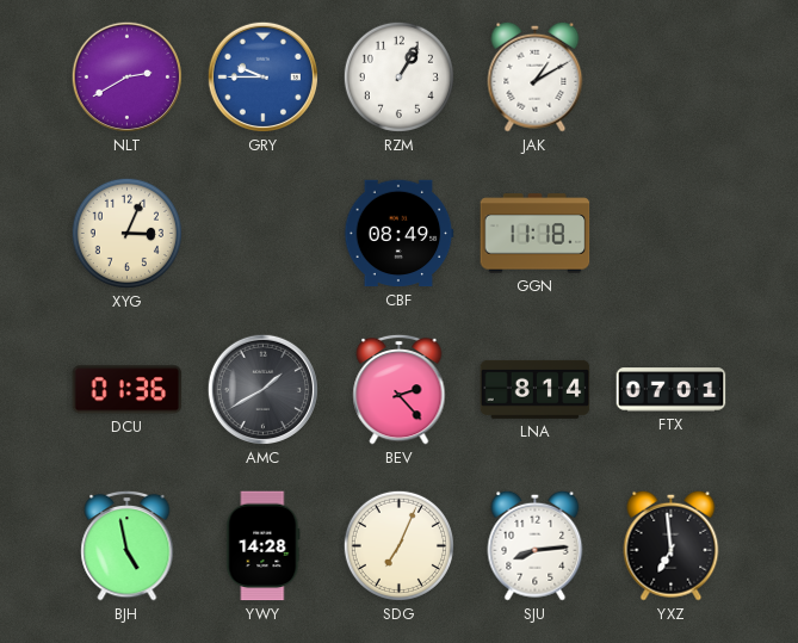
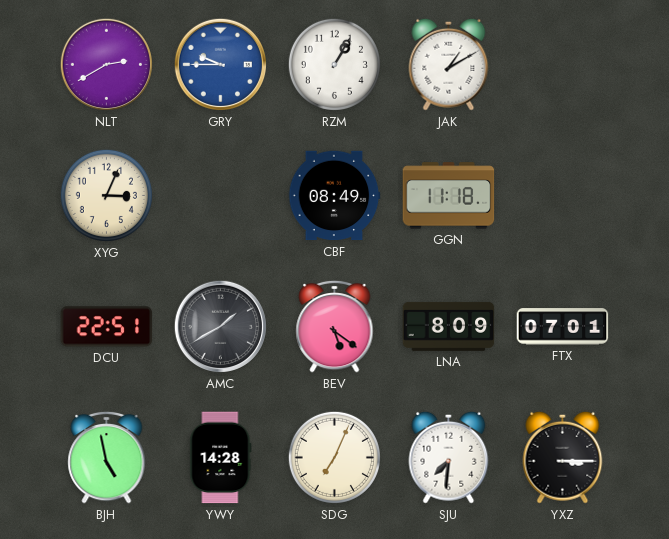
DCU: 01:36 -> 22:51
BEV: 2:23 -> 5:21
LNA: 8:14 -> 8:09
SJU: 8:14 -> 7:31
YXZ: 6:59 -> 3:15
